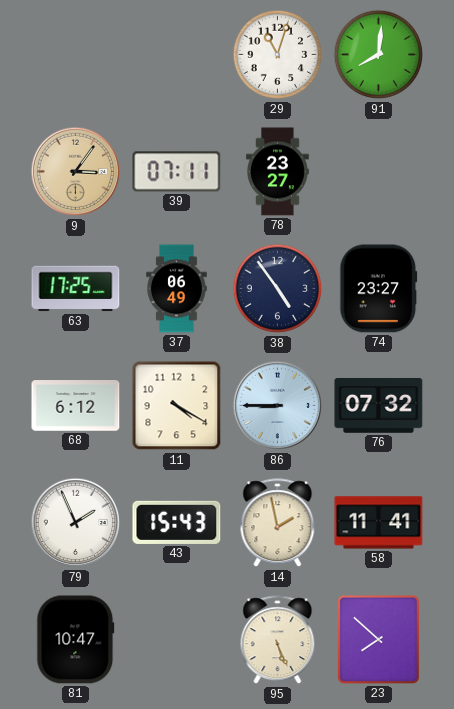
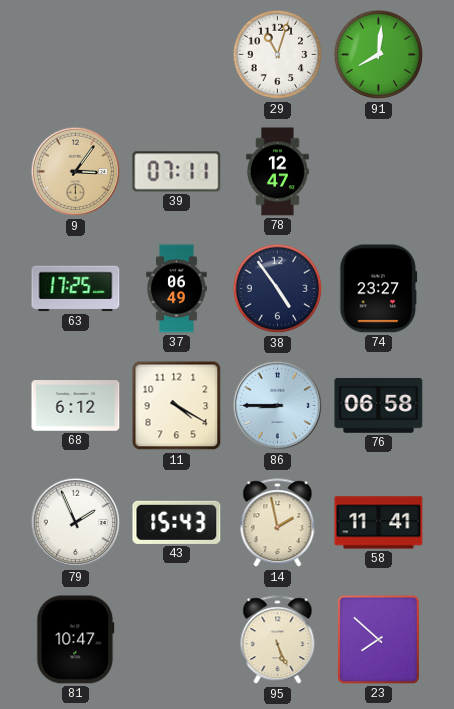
78: 23:27 -> 12:47
76: 07:32 -> 06:58
